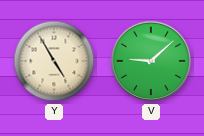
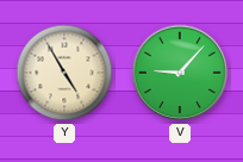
V: 9:08 -> 9:07
